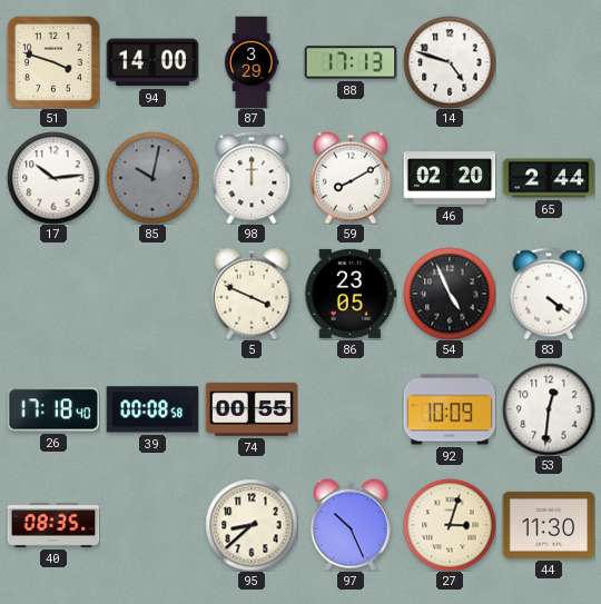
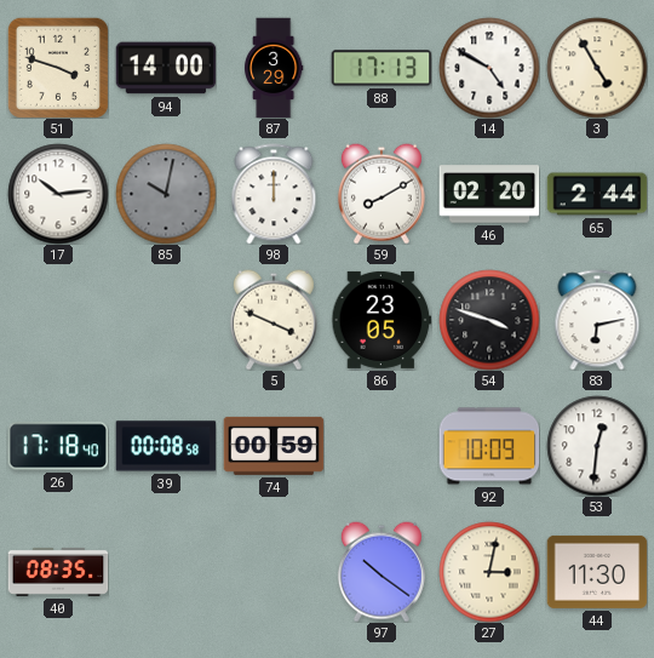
14: 4:48 -> 4:50
3: none -> 4:55
54: 4:56 -> 3:48
83: 4:21 -> 6:13
74: 00:55 -> 00:59
95: 8:38 -> none
97: 10:26 -> 10:21
27: 3:03 -> 3:02
